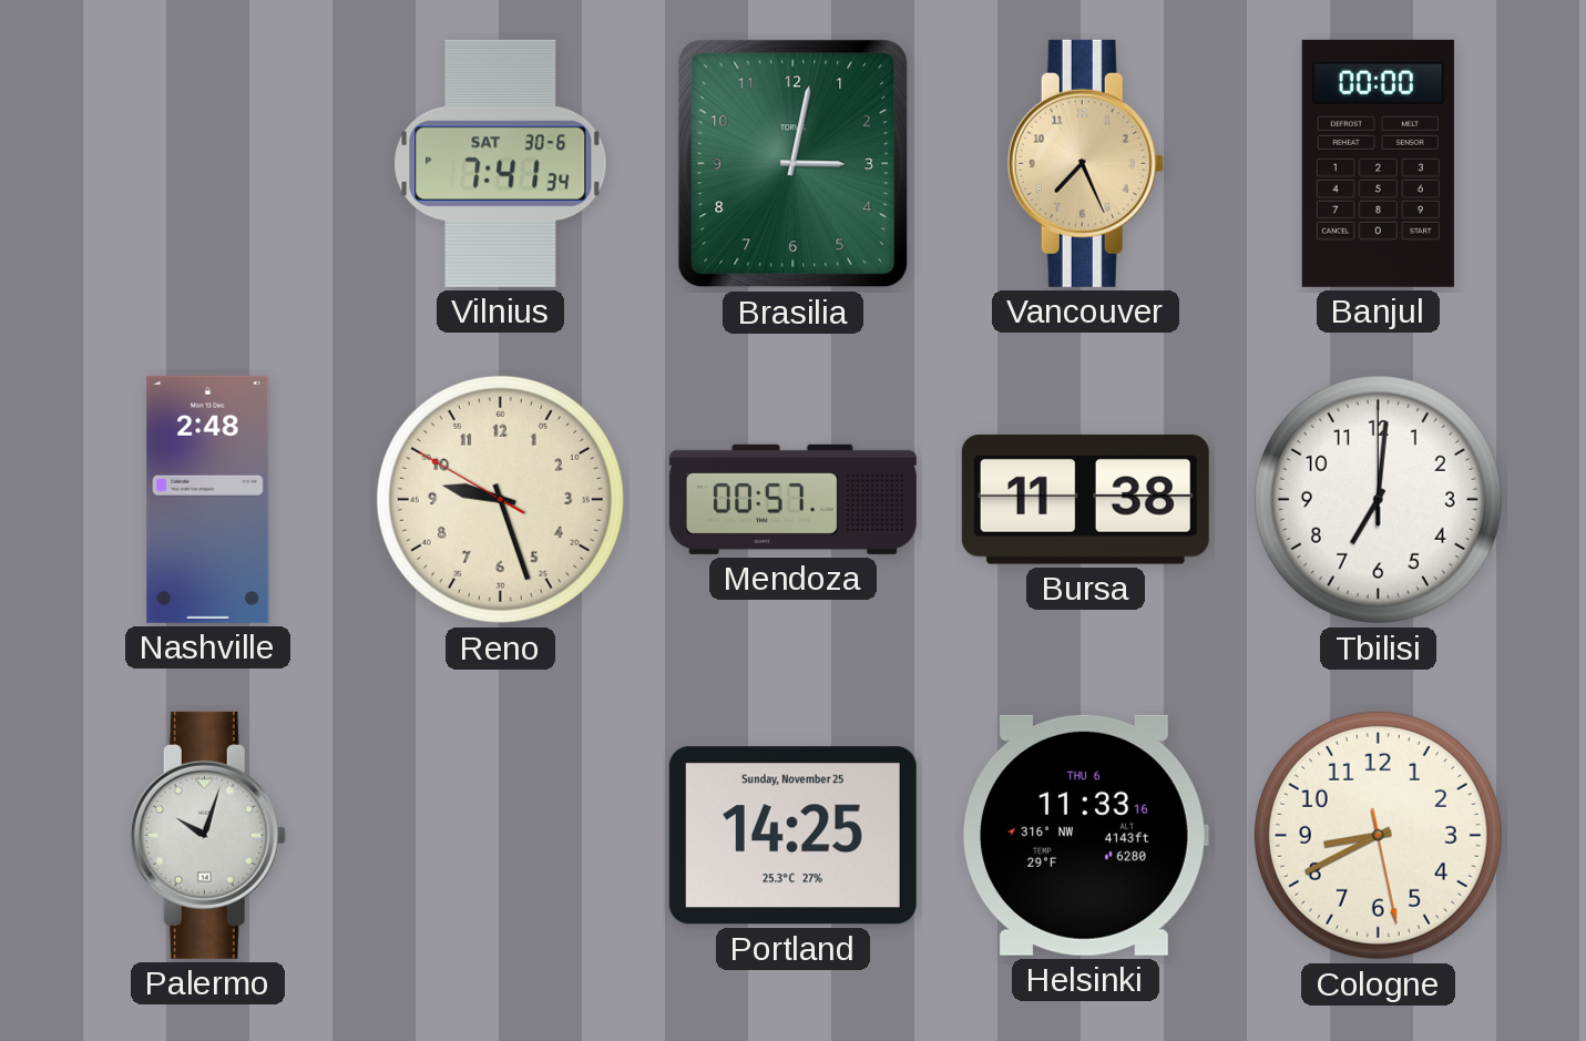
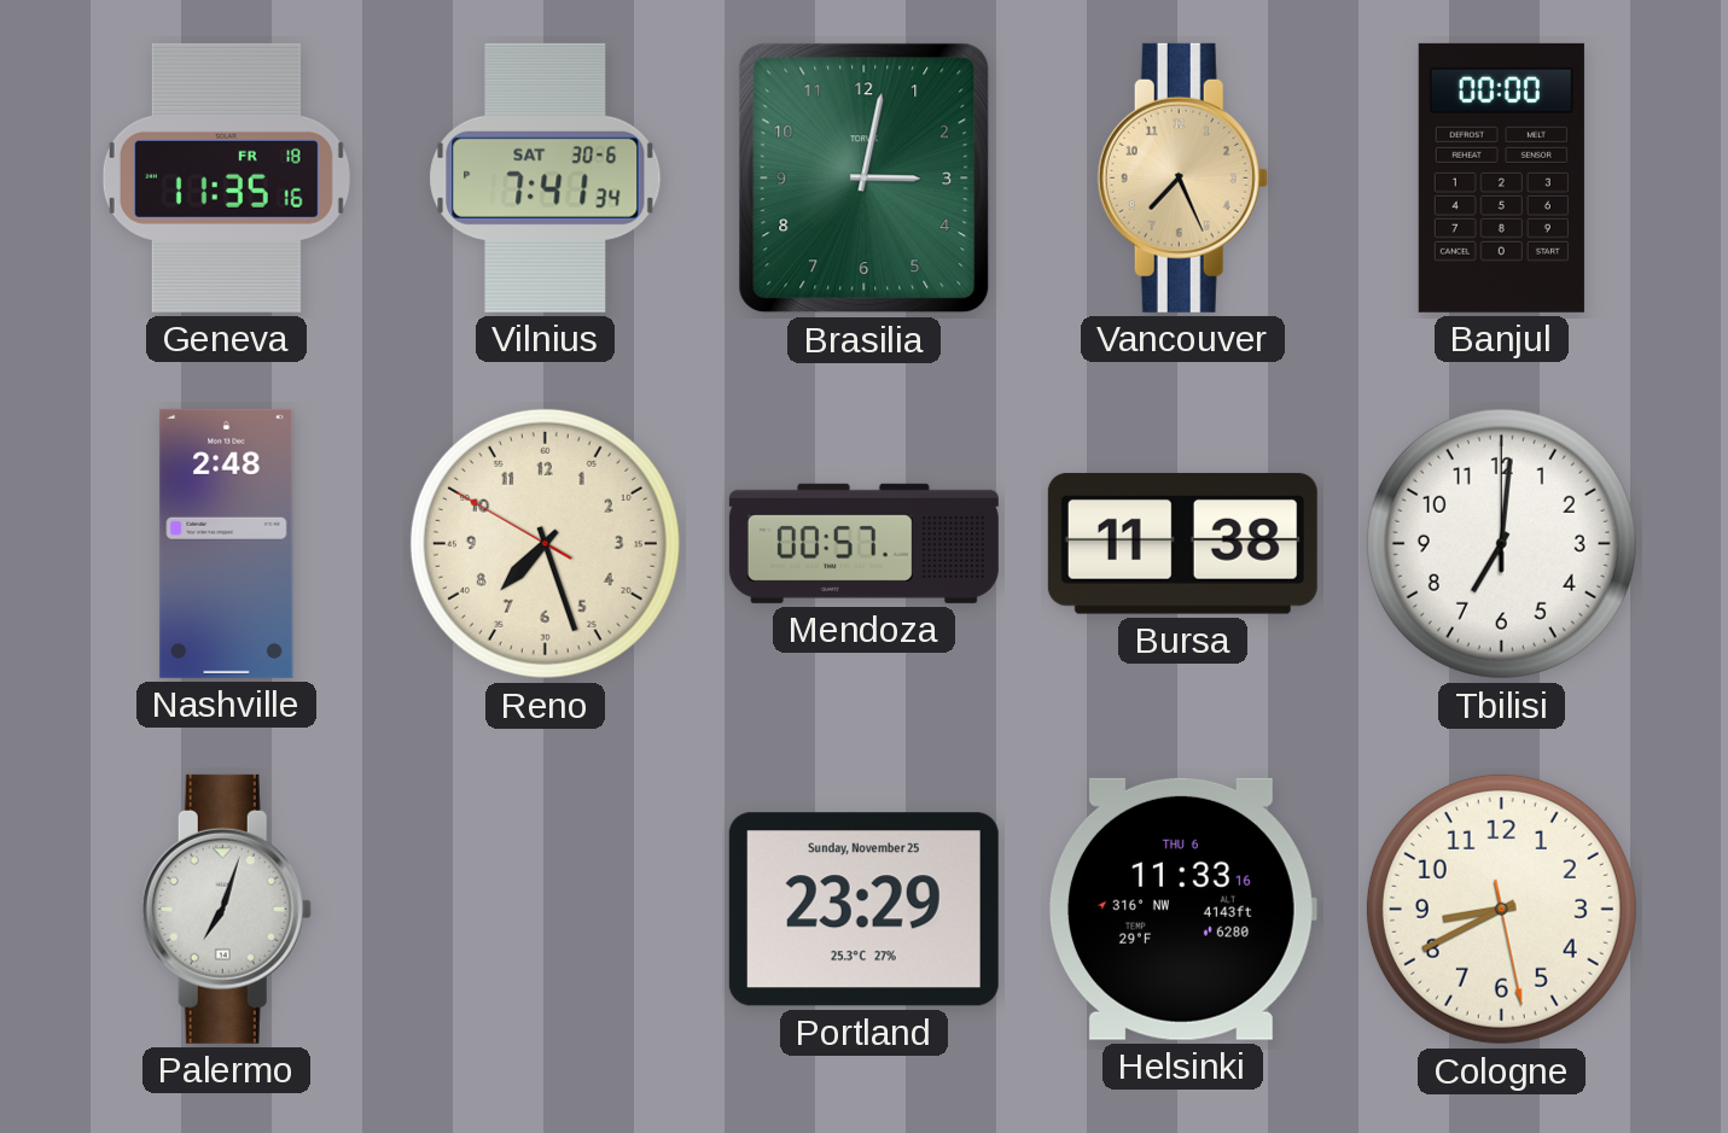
Geneva: none -> 11:35
Reno: 9:26 -> 7:26
Palermo: 10:03 -> 7:03
Portland: 14:25 -> 23:29
